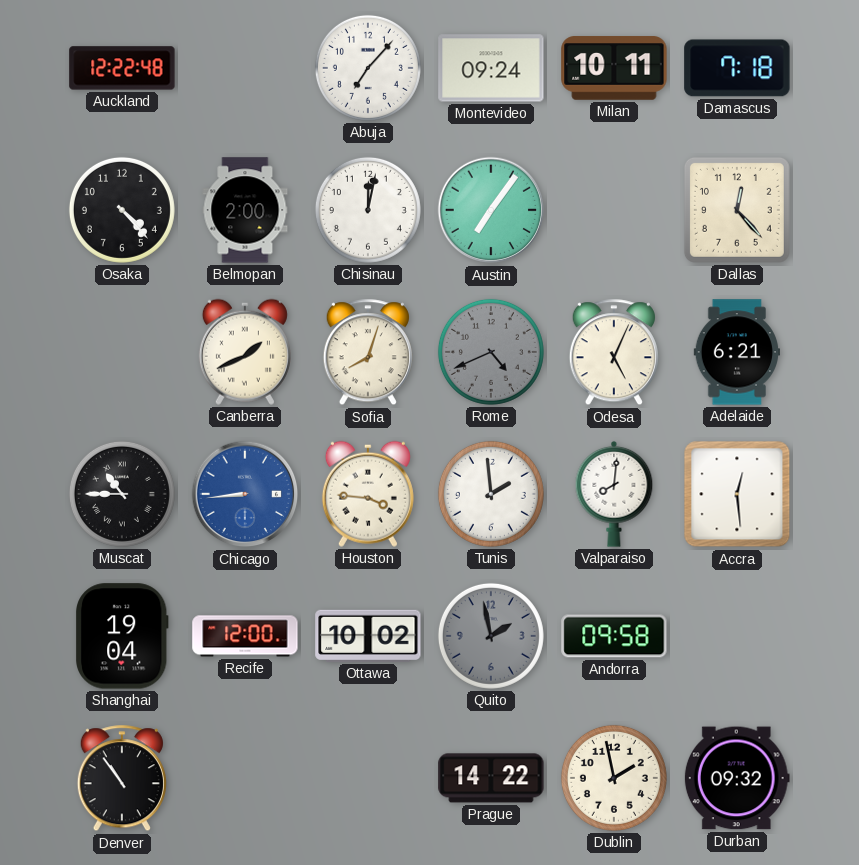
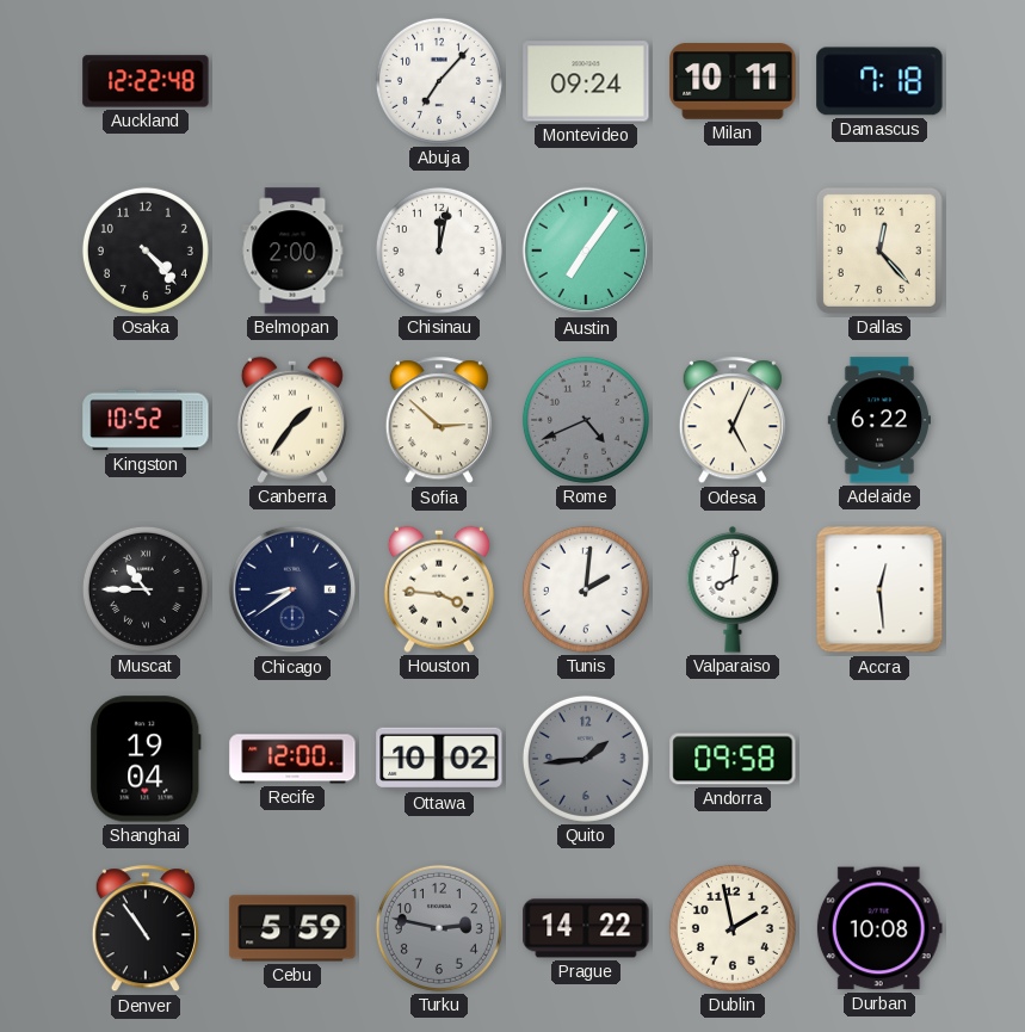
Kingston: none -> 10:52
Canberra: 1:41 -> 1:36
Sofia: 8:03 -> 2:52
Adelaide: 6:21 -> 6:22
Chicago: 8:44 -> 8:39
Chicago dial: blue -> navy
Tunis: 1:59 -> 2:01
Quito: 1:58 -> 1:44
Cebu: none -> 5:59
Turku: none -> 2:47
Durban: 09:32 -> 10:08
